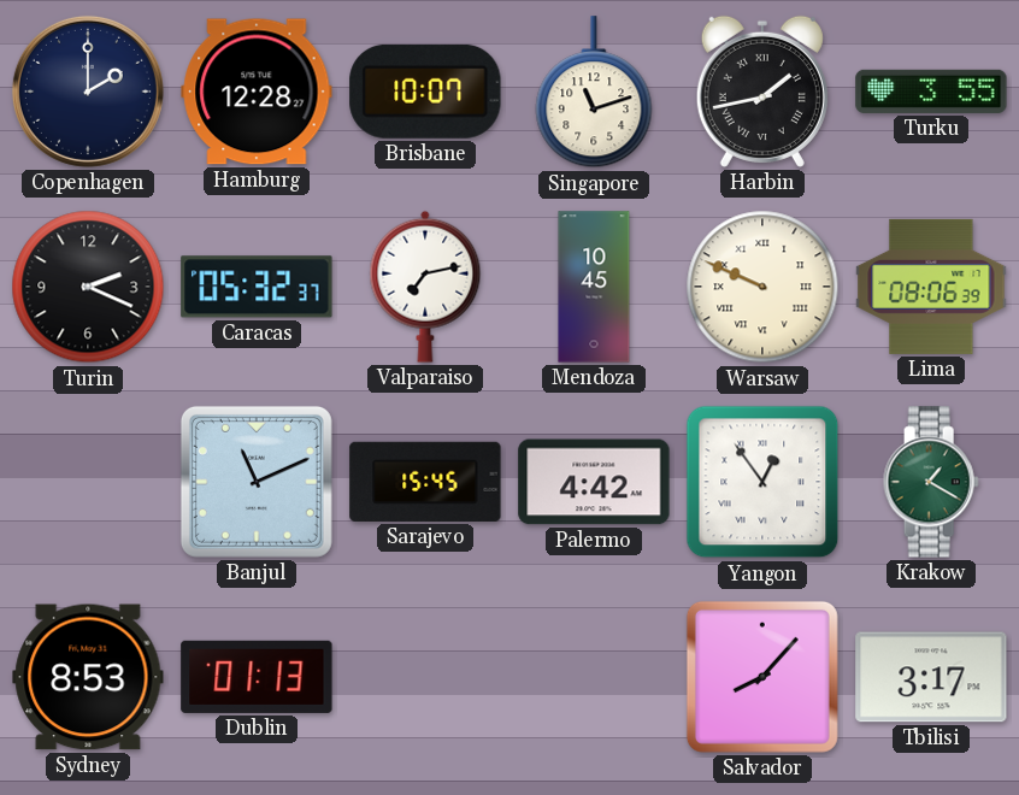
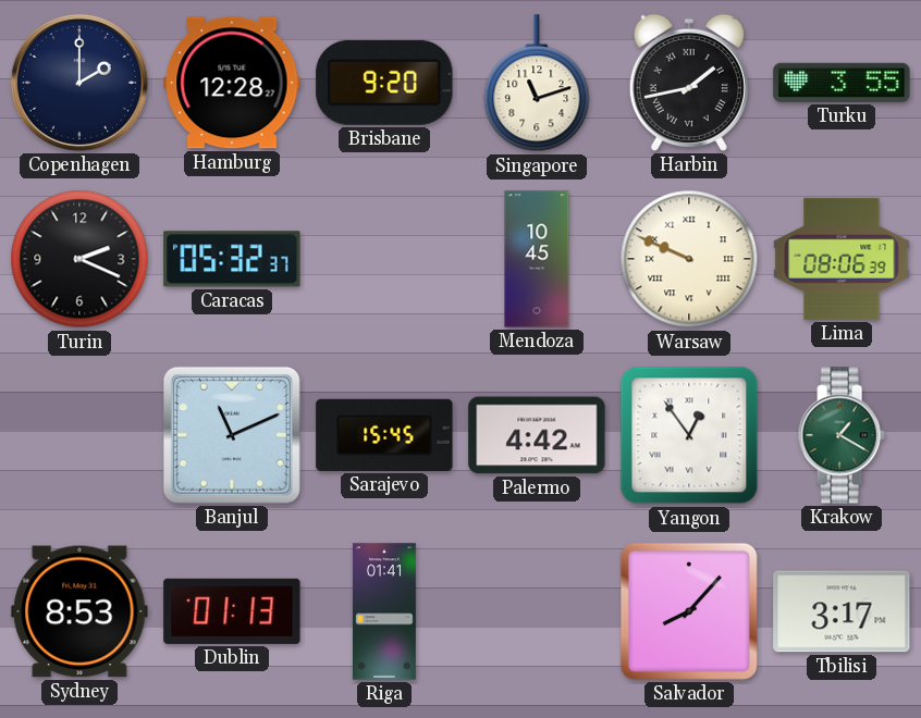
Brisbane: 10:07 -> 9:20
Valparaiso: 7:13 -> none
Riga: none -> 01:41
